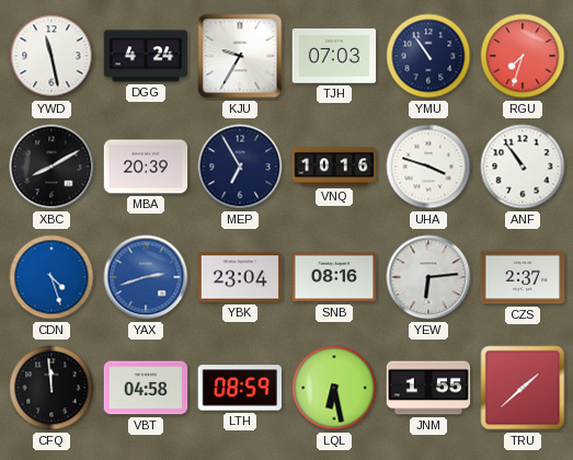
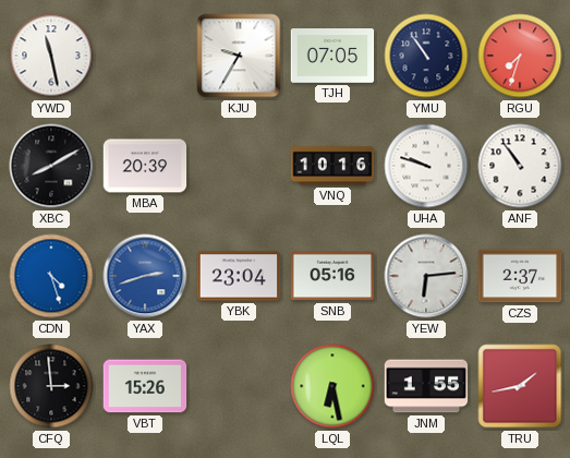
DGG: 4:24 -> none
TJH: 07:03 -> 07:05
MEP: 6:55 -> none
UHA: 3:48 -> 9:48
SNB: 08:16 -> 05:16
CFQ: 11:59 -> 2:59
VBT: 04:58 -> 15:26
LTH: 08:59 -> none
TRU: 1:38 -> 1:43
